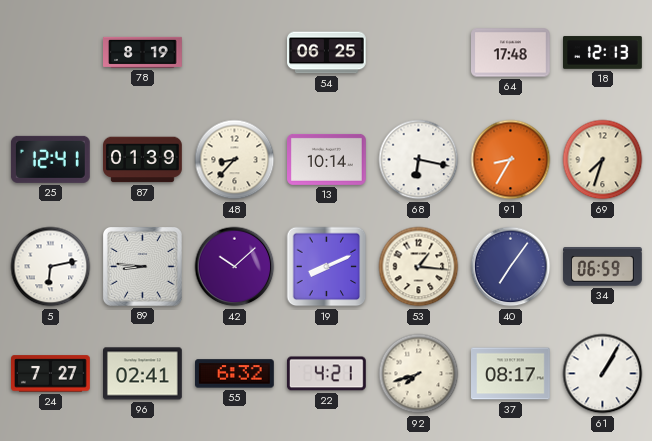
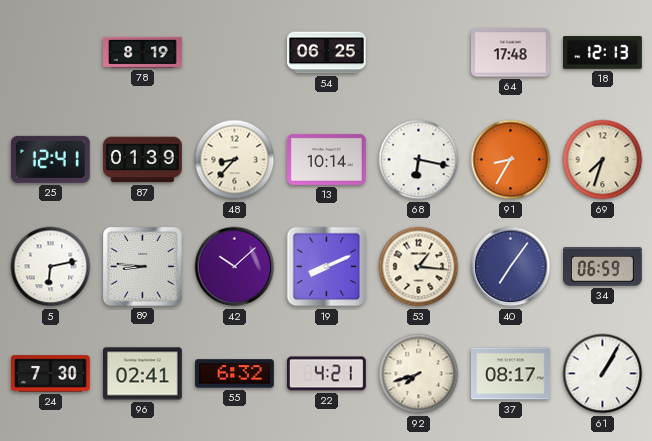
24: 7:27 -> 7:30
